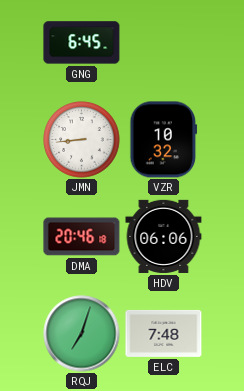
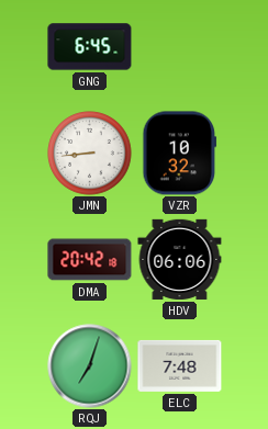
DMA: 20:46 -> 20:42
